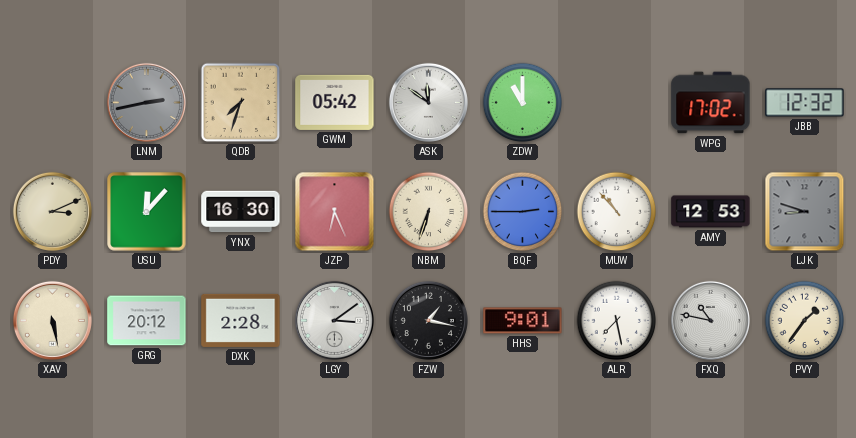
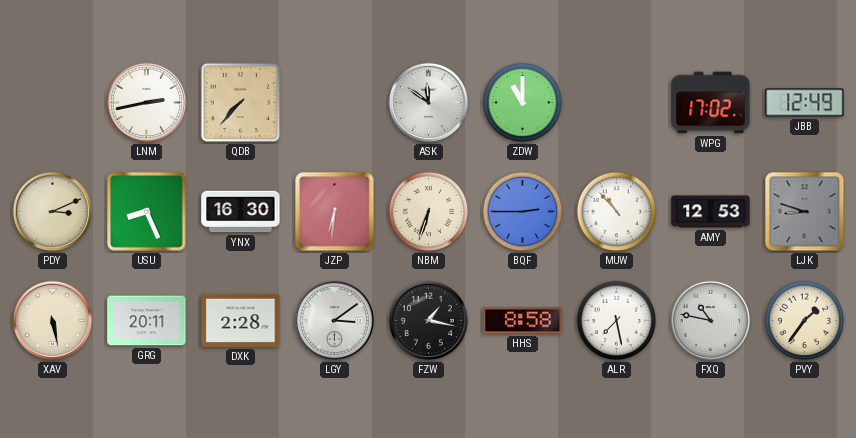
LNM dial: grey -> white
QDB: 7:33 -> 7:37
GWM: 05:42 -> none
JBB: 12:32 -> 12:49
USU: 12:07 -> 8:26
JZP: 6:26 -> 6:31
GRG: 20:12 -> 20:11
HHS: 9:01 -> 8:58
